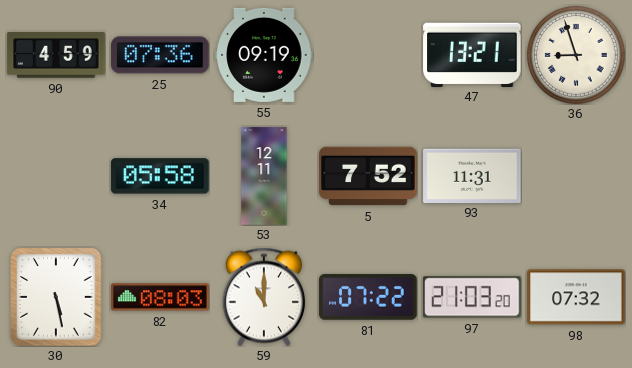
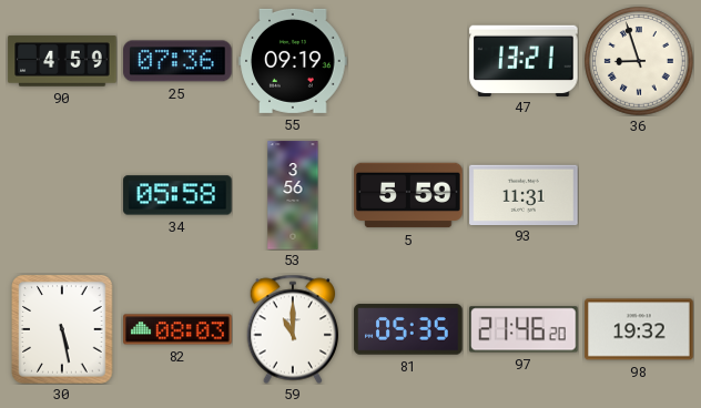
53: 12:11 -> 3:56
5: 7:52 -> 5:59
81: 07:22 -> 05:35
97: 21:03 -> 21:46
98: 07:32 -> 19:32
